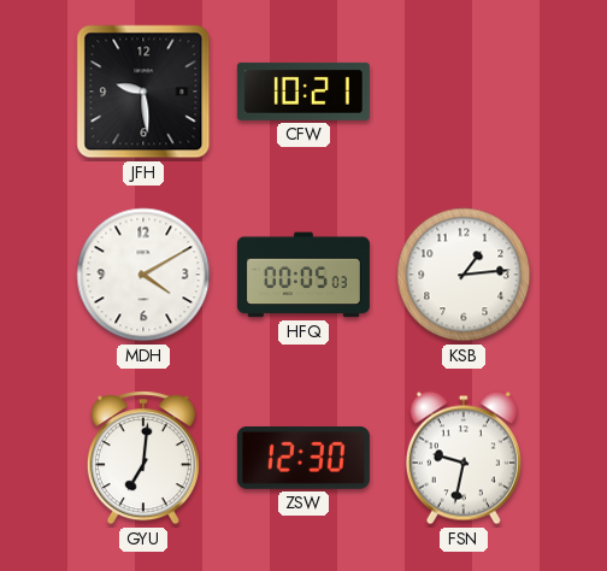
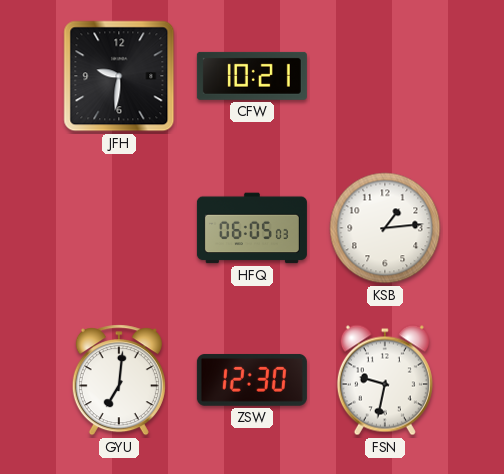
JFH: 9:29 -> 9:31
MDH: 4:10 -> none
HFQ: 00:05 -> 06:05
